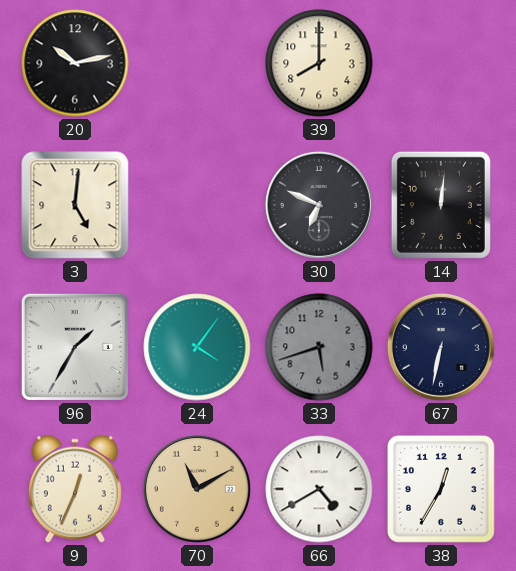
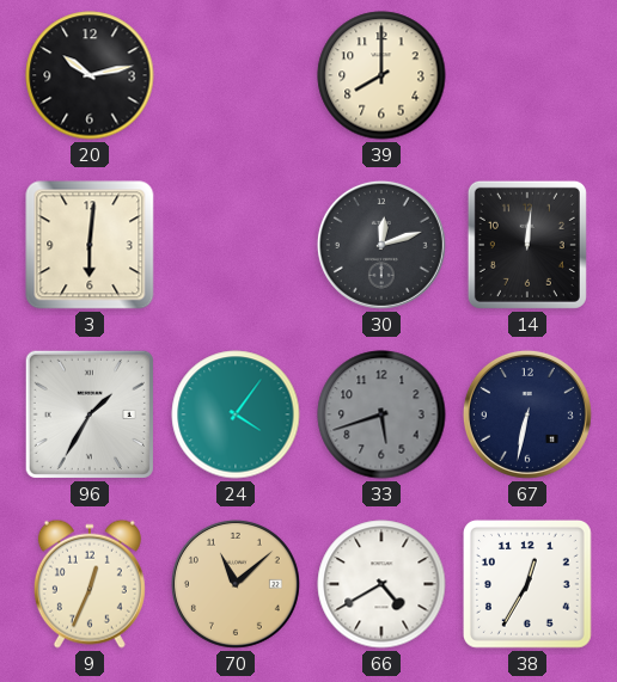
3: 5:01 -> 6:01
30: 6:49 -> 12:12
70: 11:10 -> 11:08
